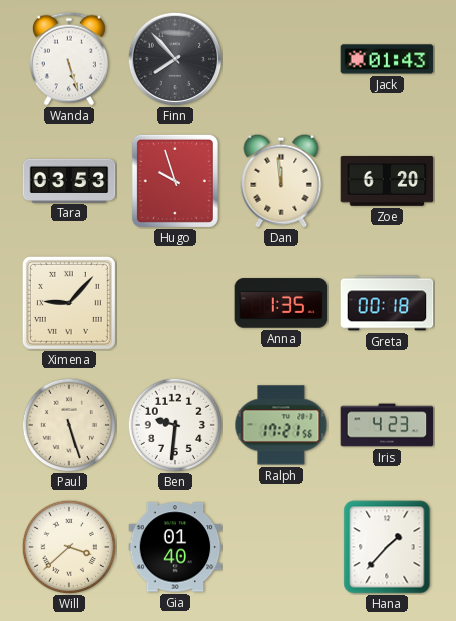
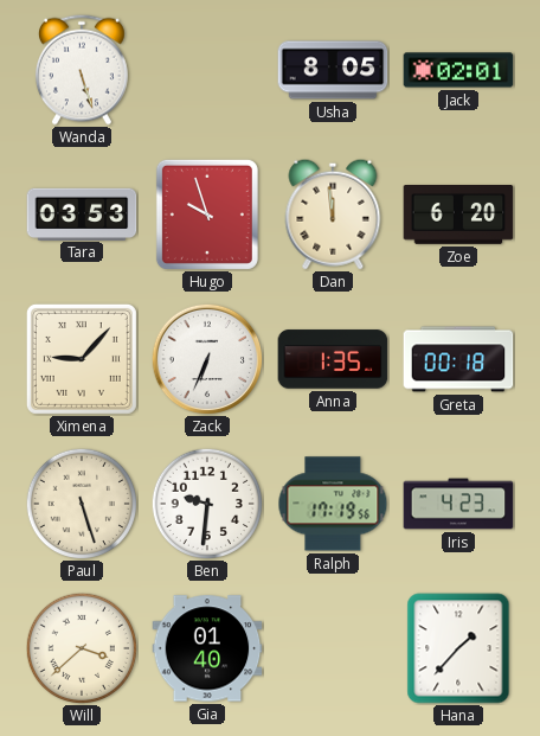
Finn: 7:53 -> none
Usha: none -> 8:05
Jack: 01:43 -> 02:01
Zack: none -> 6:34
Ralph: 17:21 -> 17:19
